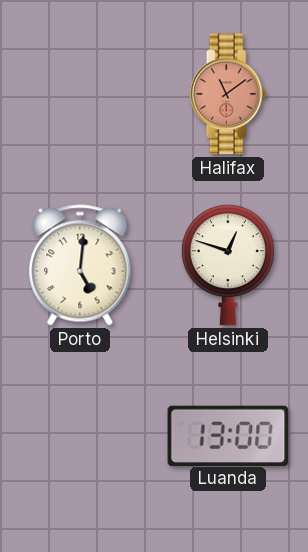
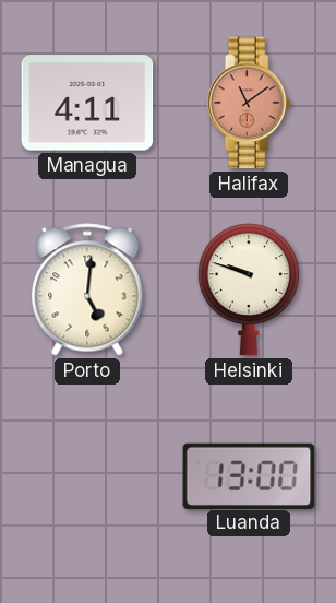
Managua: none -> 4:11
Helsinki: 12:48 -> 9:48
